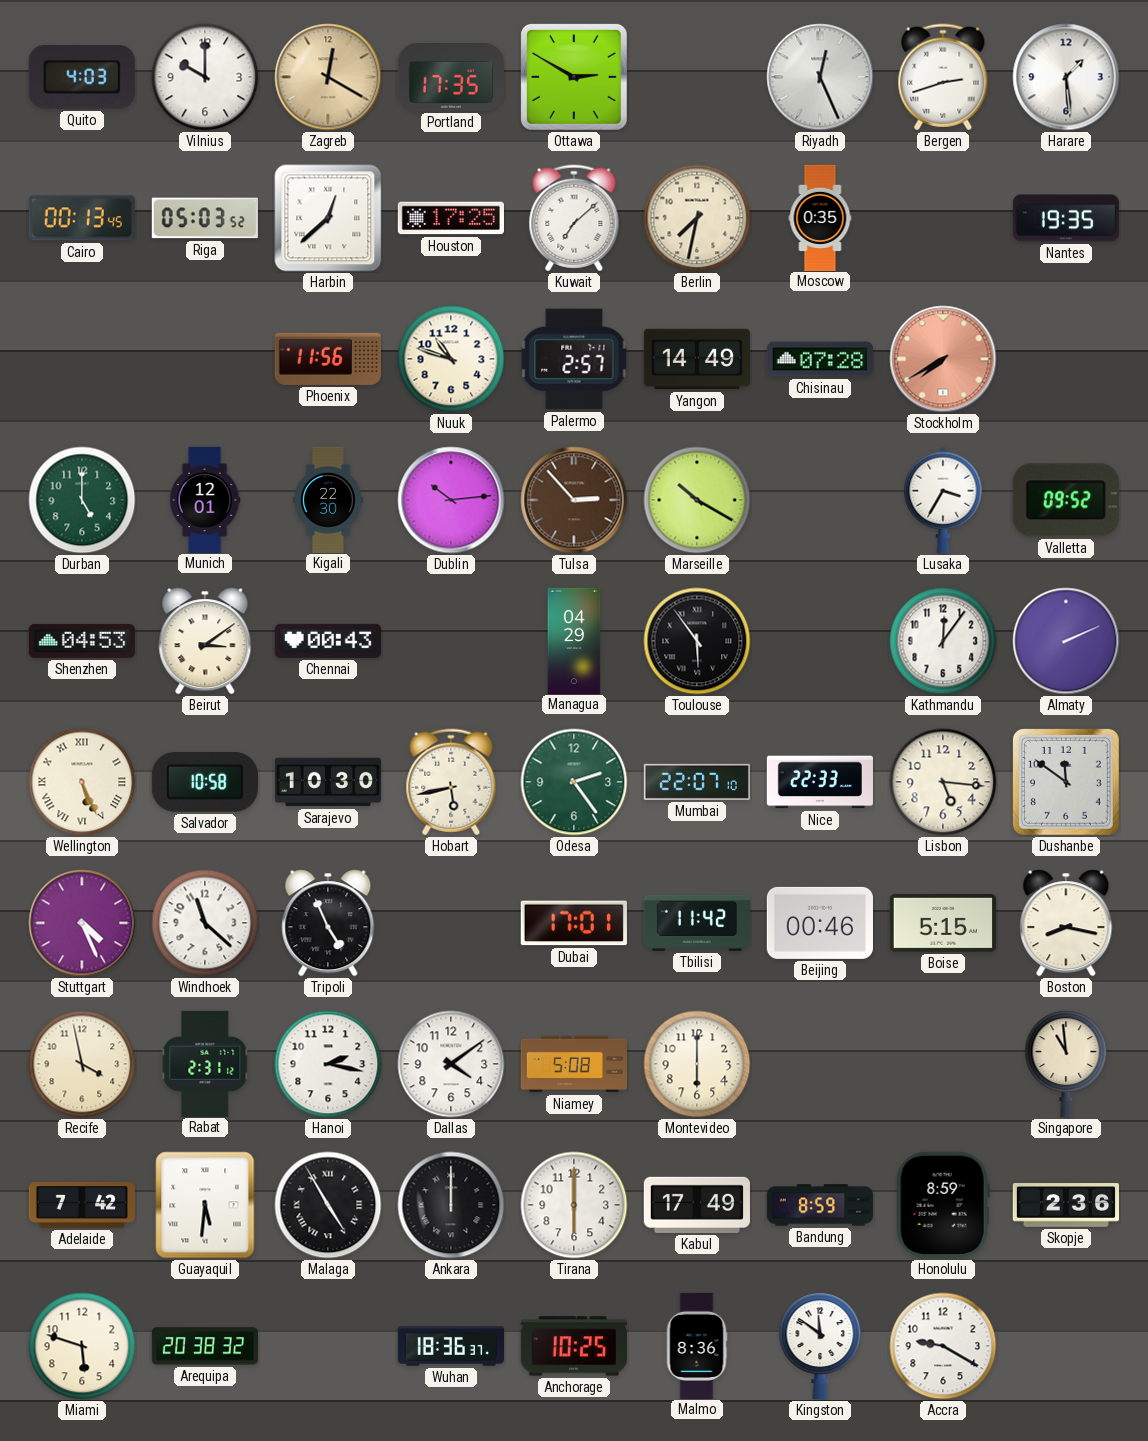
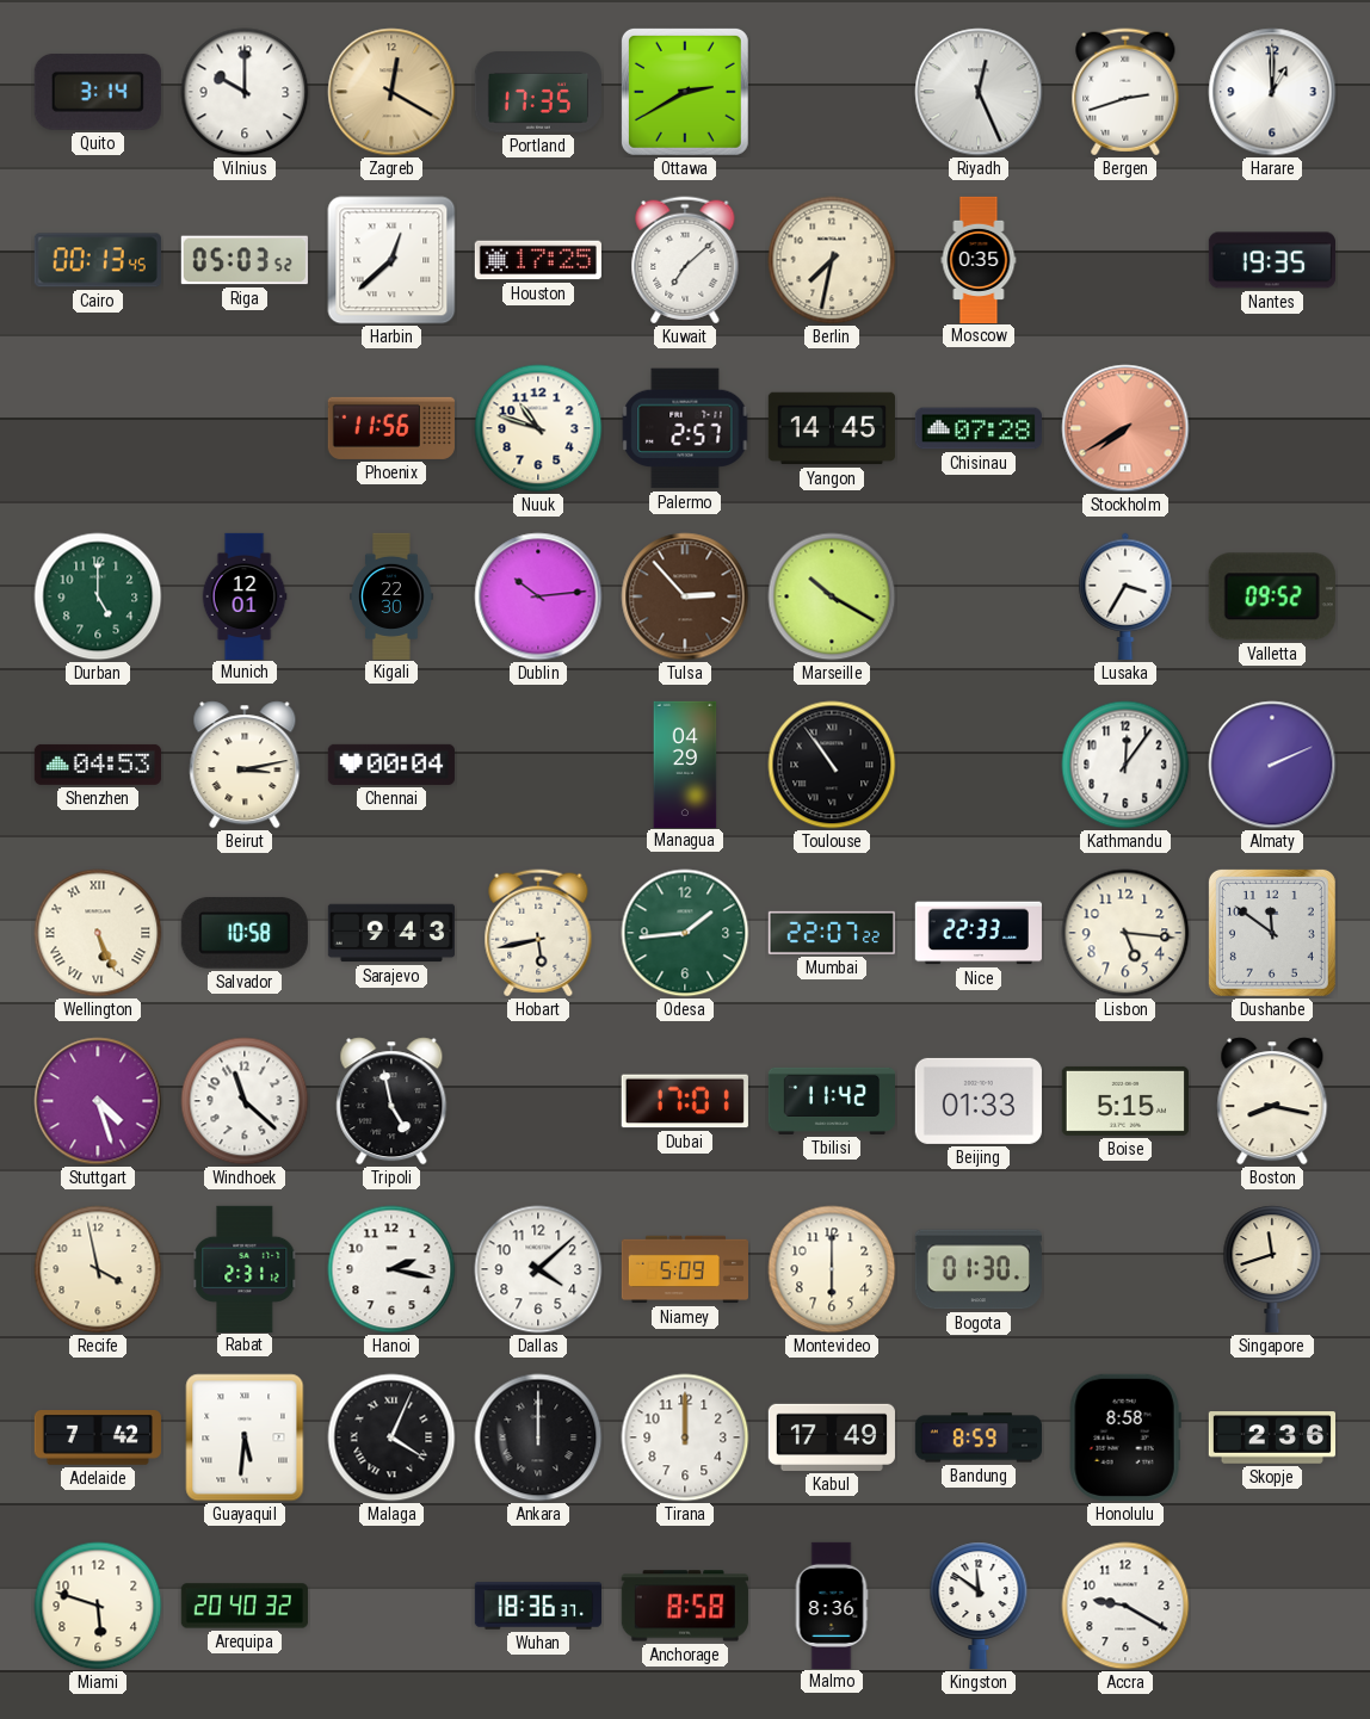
Quito: 4:03 -> 3:14
Ottawa: 2:50 -> 2:40
Harare: 1:29 -> 1:00
Yangon: 14:49 -> 14:45
Beirut: 3:09 -> 3:13
Chennai: 00:43 -> 00:04
Toulouse: 5:54 -> 10:54
Sarajevo: 10:30 -> 9:43
Odesa: 2:24 -> 1:44
Mumbai: 22:07:10 -> 22:07:22
Stuttgart: 4:26 -> 4:27
Tripoli: 4:56 -> 4:58
Beijing: 00:46 -> 01:33
Dallas: 4:09 -> 4:08
Niamey: 5:08 -> 5:09
Bogota: none -> 01:30
Singapore: 10:59 -> 11:42
Malaga: 4:55 -> 4:04
Tirana: 6:00 -> 12:00
Honolulu: 8:59 -> 8:58
Arequipa: 20:38 -> 20:40
Anchorage: 10:25 -> 8:58
